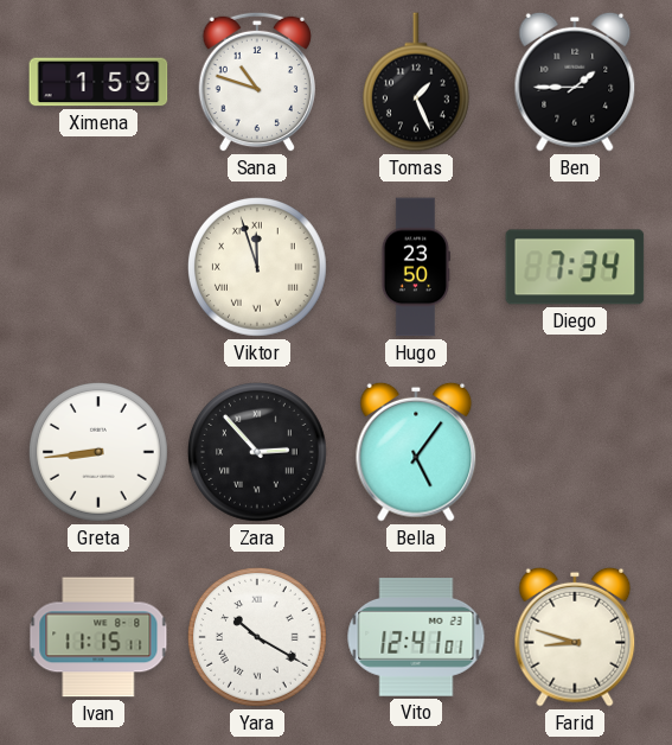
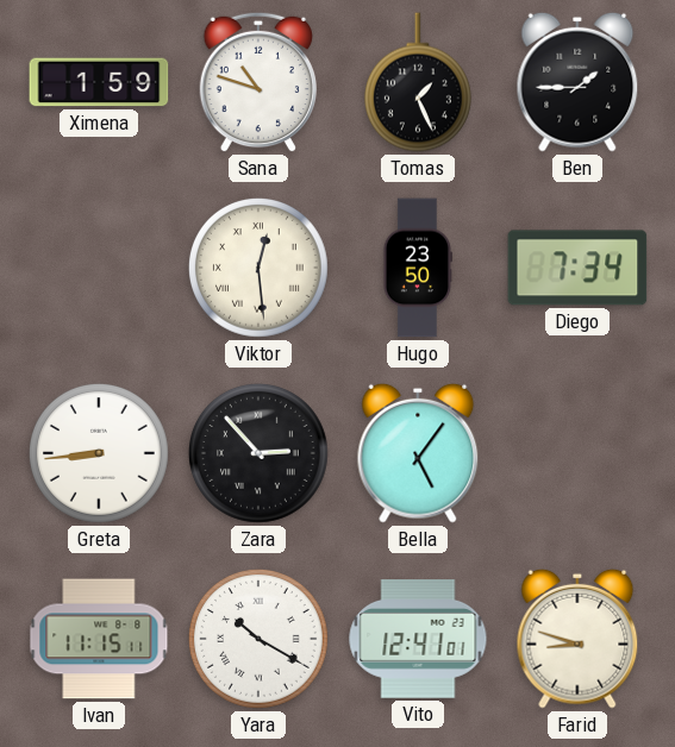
Viktor: 11:57 -> 12:29
